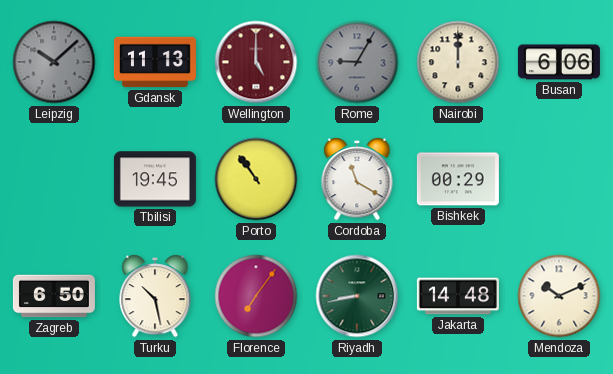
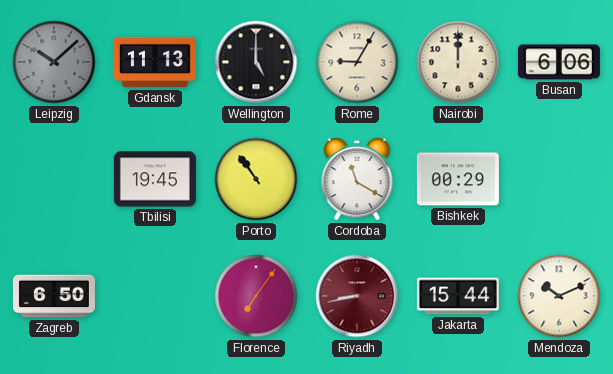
Wellington dial: burgundy -> black
Rome dial: grey -> cream
Turku: 10:28 -> none
Riyadh dial: green -> burgundy
Jakarta: 14:48 -> 15:44
